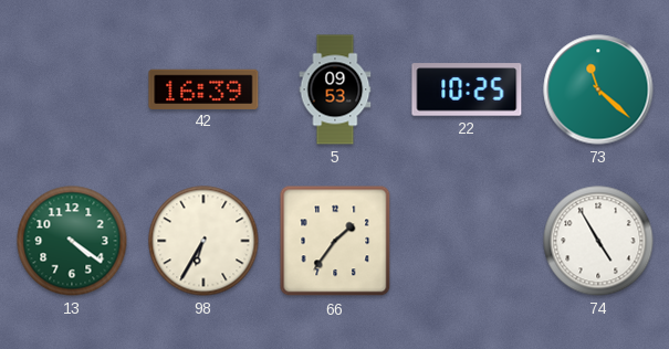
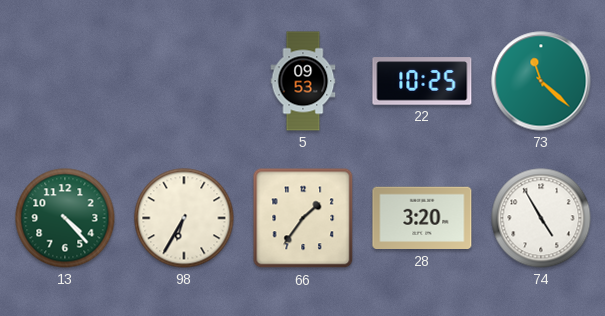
42: 16:39 -> none
13: 4:21 -> 4:23
28: none -> 3:20
